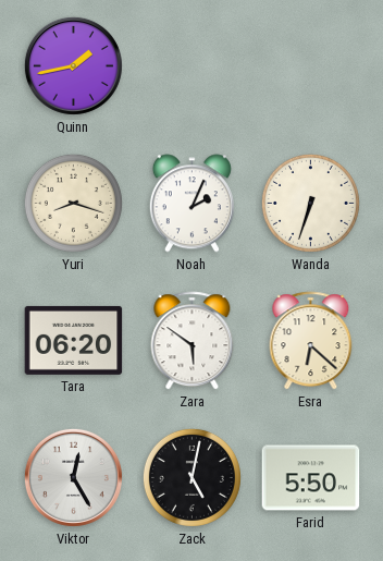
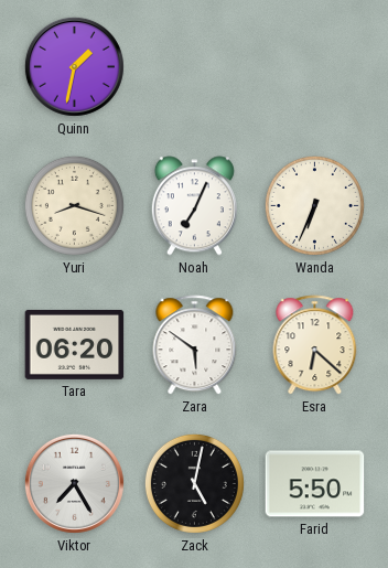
Quinn: 1:43 -> 1:32
Noah: 2:04 -> 7:04
Wanda: 6:33 -> 6:34
Viktor: 12:25 -> 7:25
